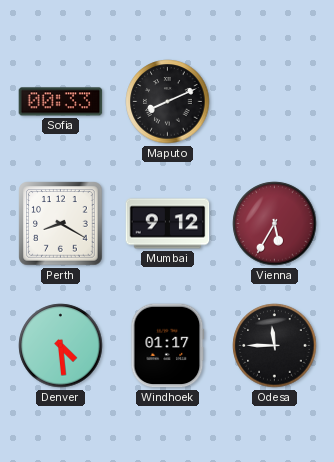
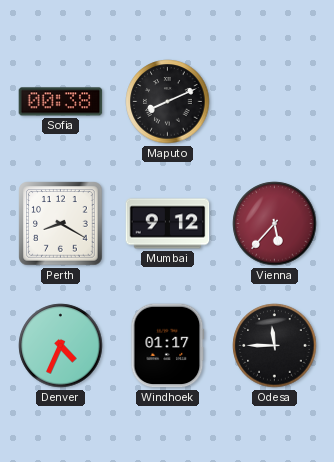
Sofia: 00:33 -> 00:38
Vienna: 5:35 -> 5:37
Denver: 4:29 -> 4:34
